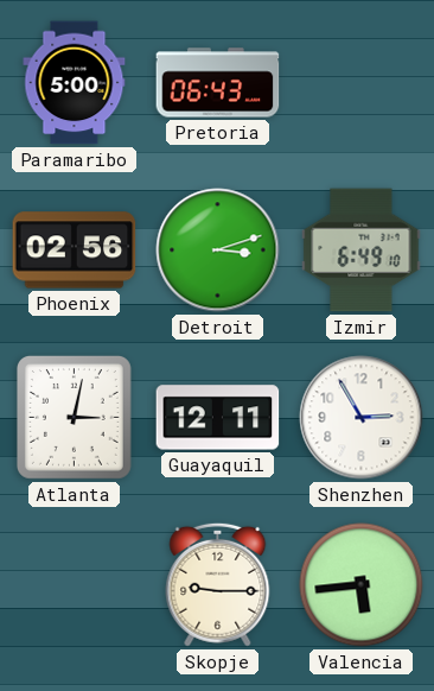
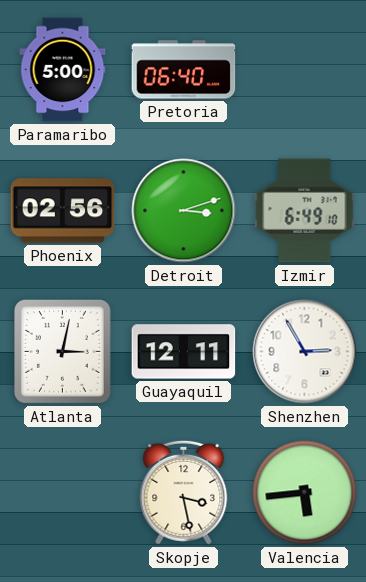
Pretoria: 06:43 -> 06:40
Skopje: 9:15 -> 3:28
